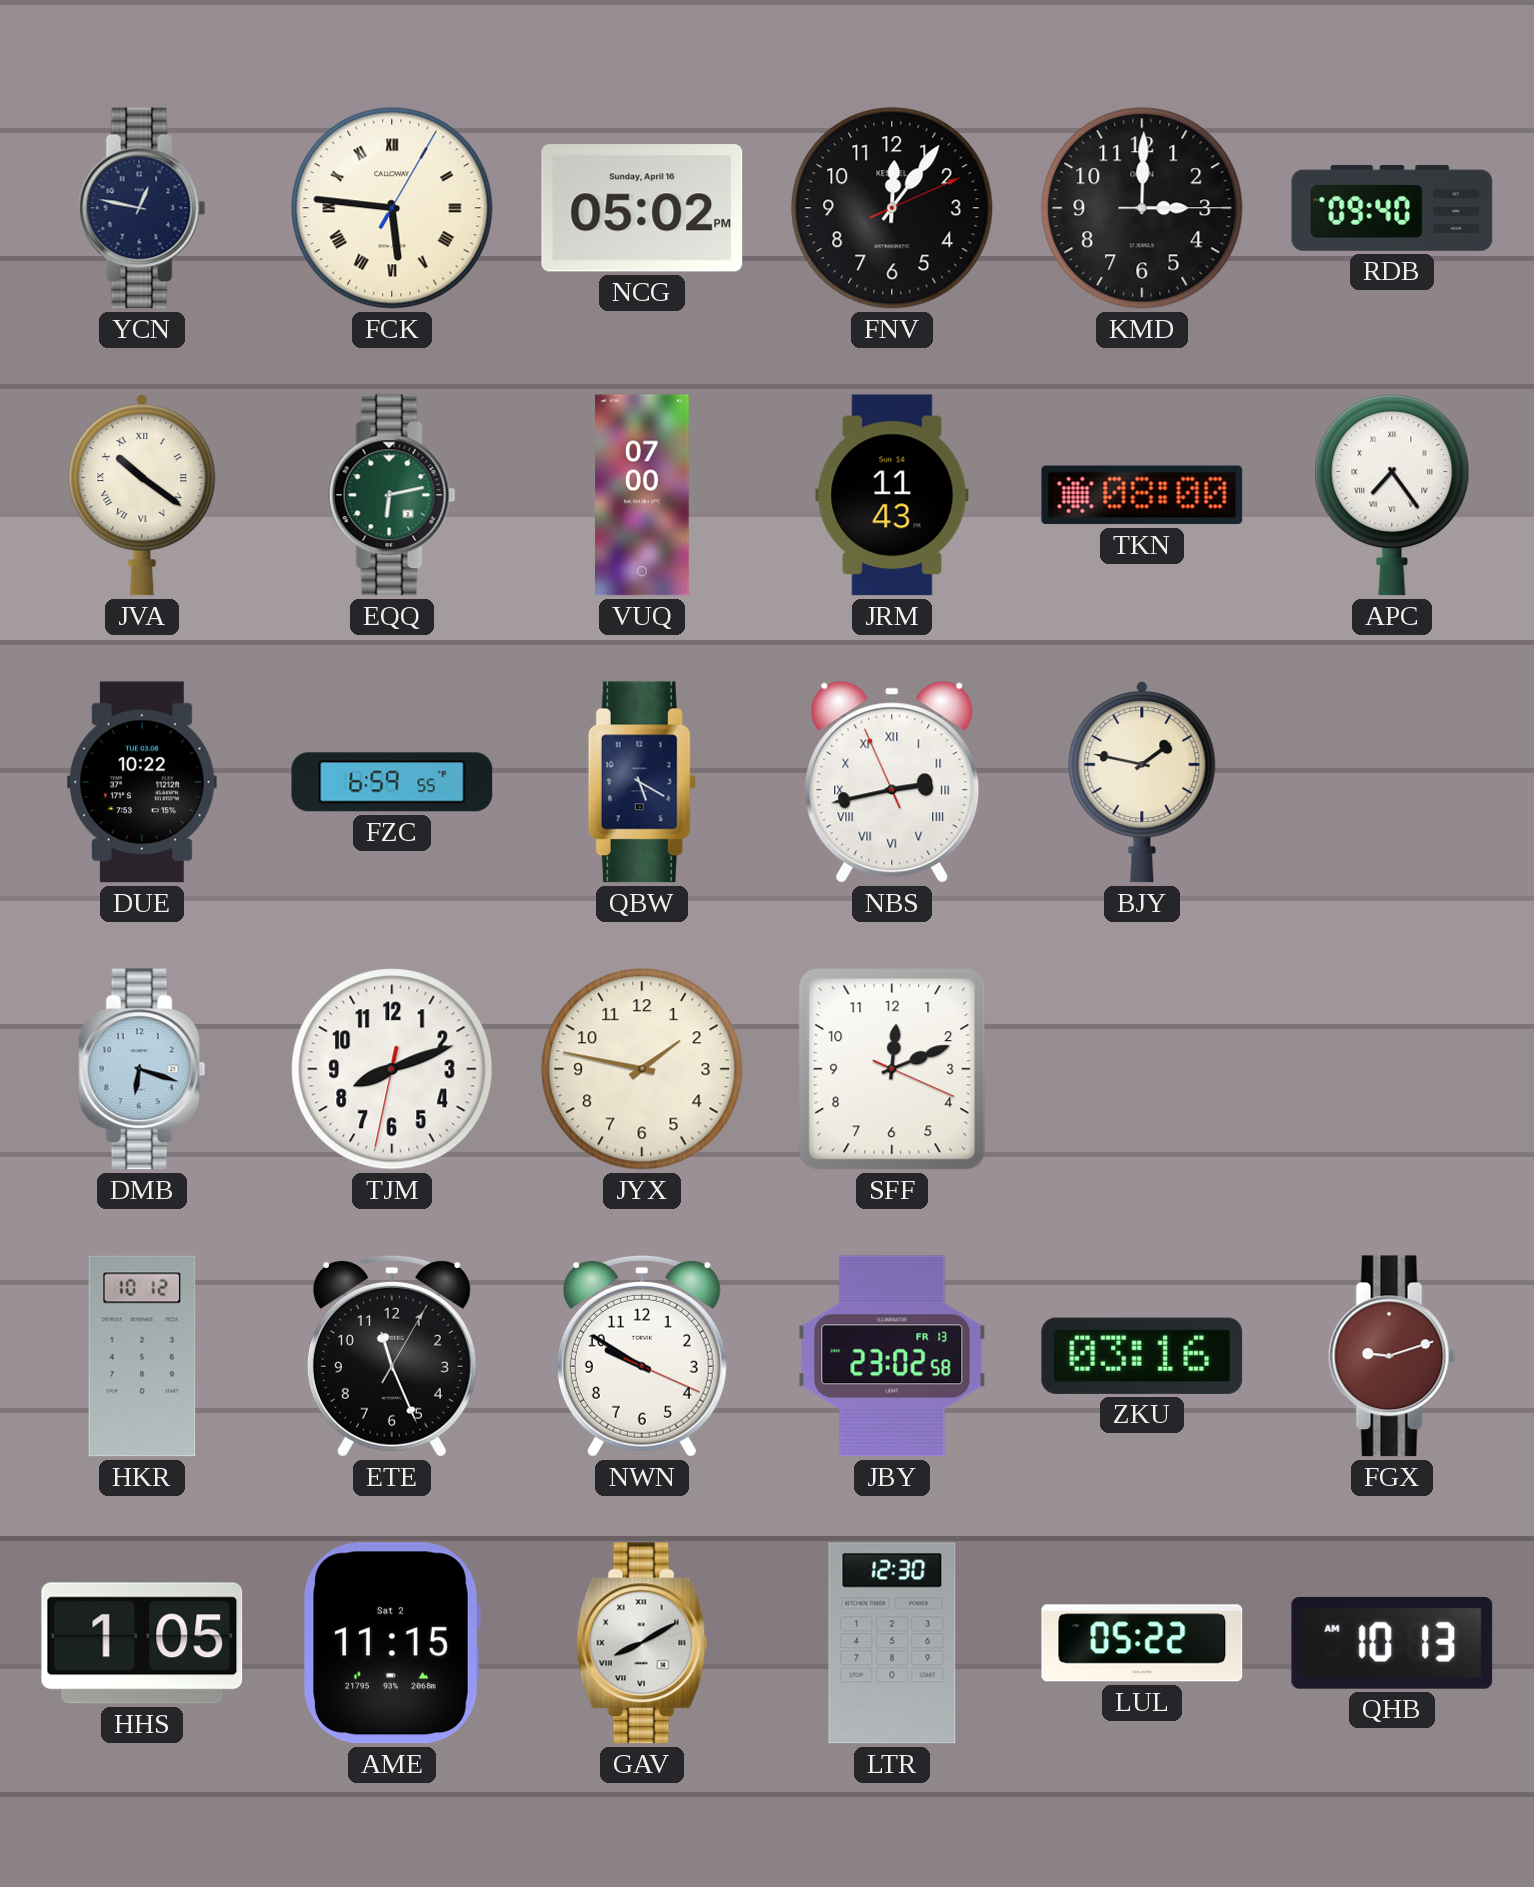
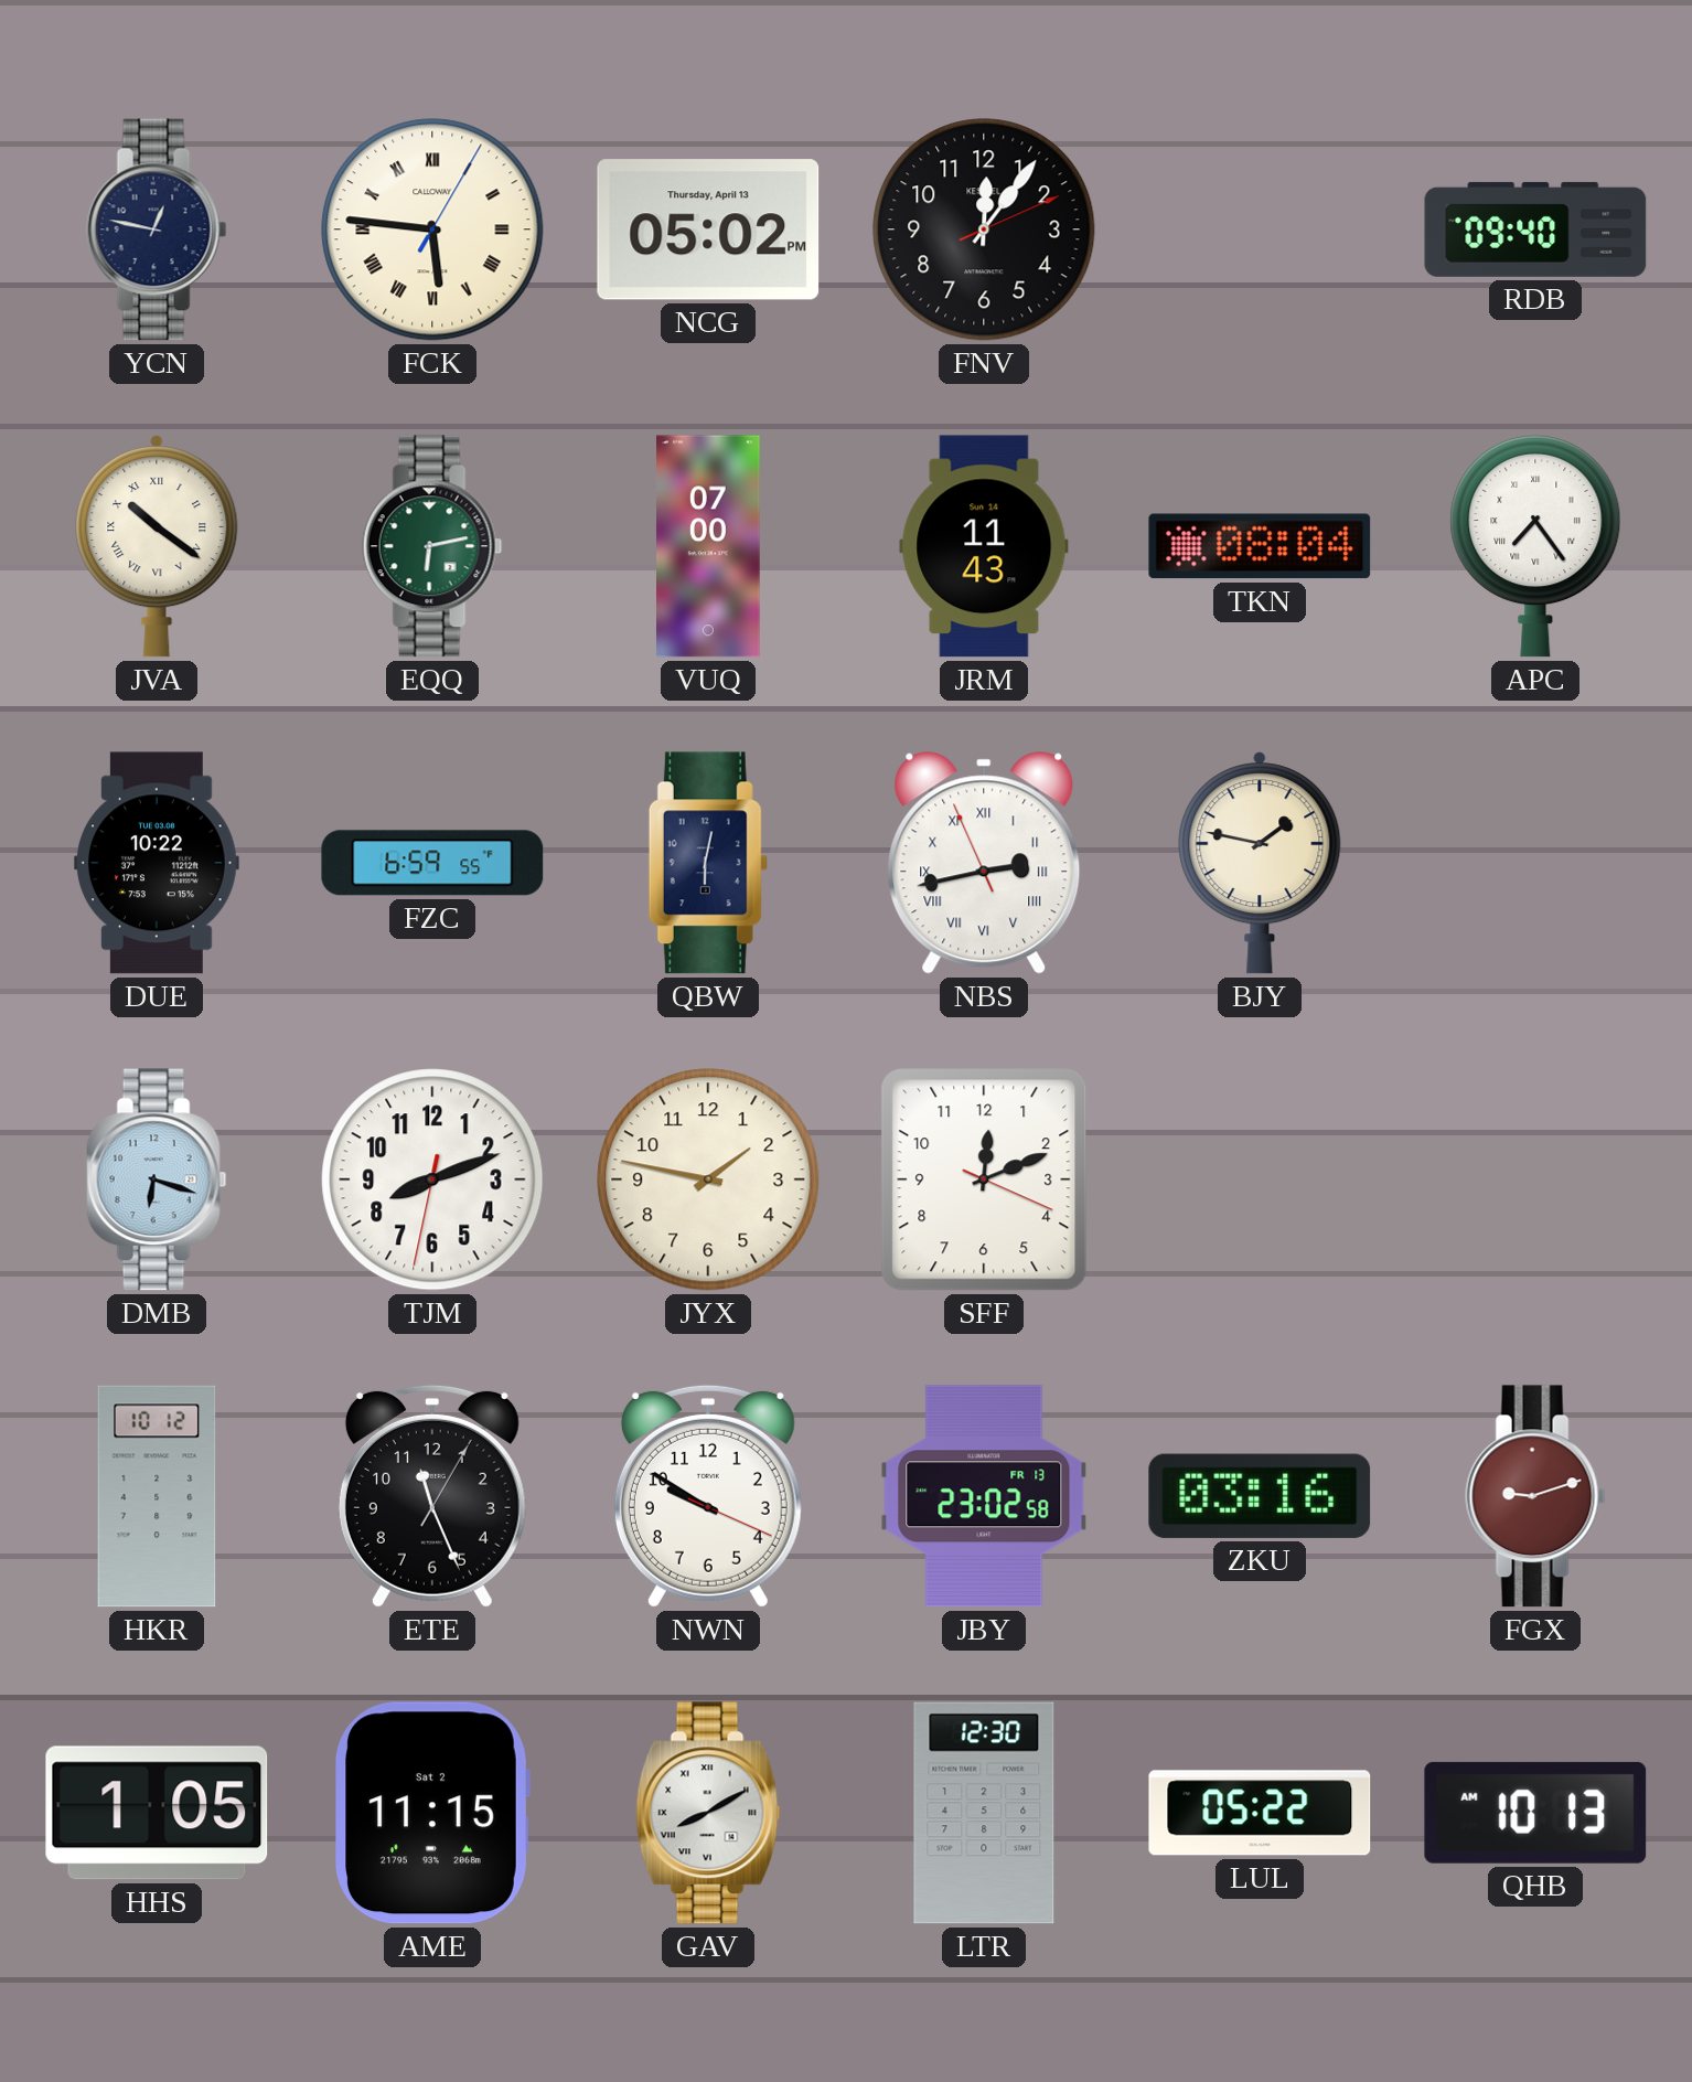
NCG date: Sunday, April 16 -> Thursday, April 13
KMD: 3:00 -> none
TKN: 08:00 -> 08:04
QBW: 5:20 -> 6:02
